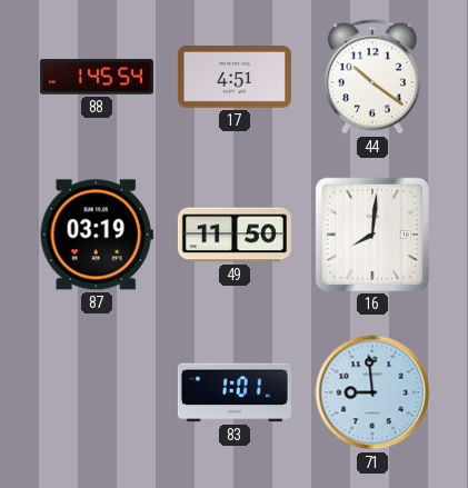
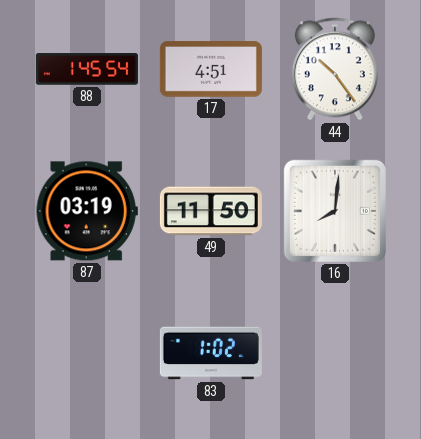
44: 10:21 -> 10:24
83: 1:01 -> 1:02
71: 8:59 -> none
